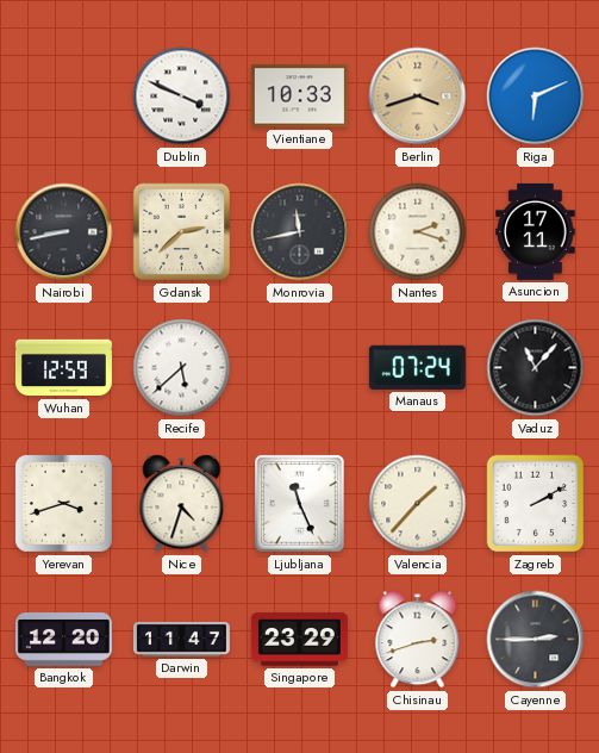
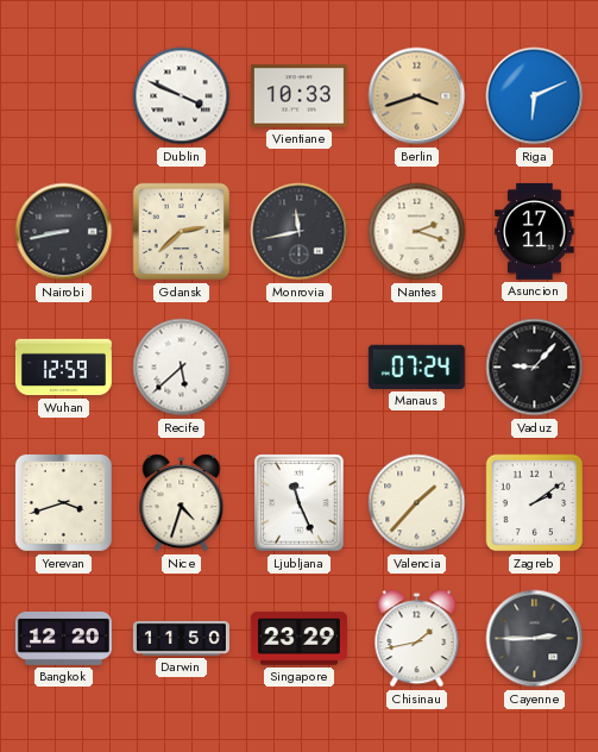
Vaduz: 11:07 -> 9:07
Zagreb: 2:10 -> 2:09
Darwin: 11:47 -> 11:50
Chisinau: 2:42 -> 1:43
